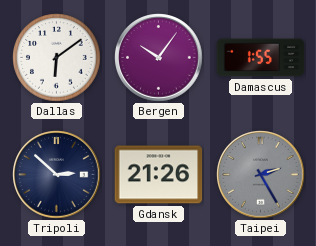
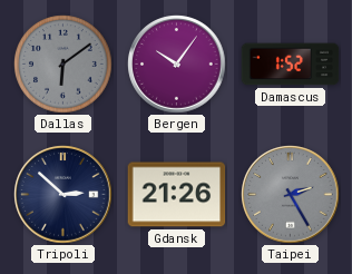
Dallas dial: white -> grey
Damascus: 1:55 -> 1:52
